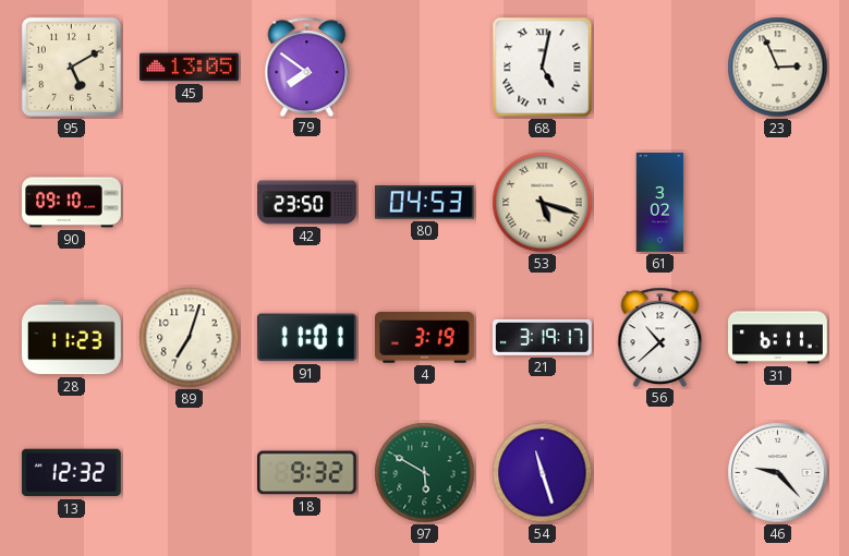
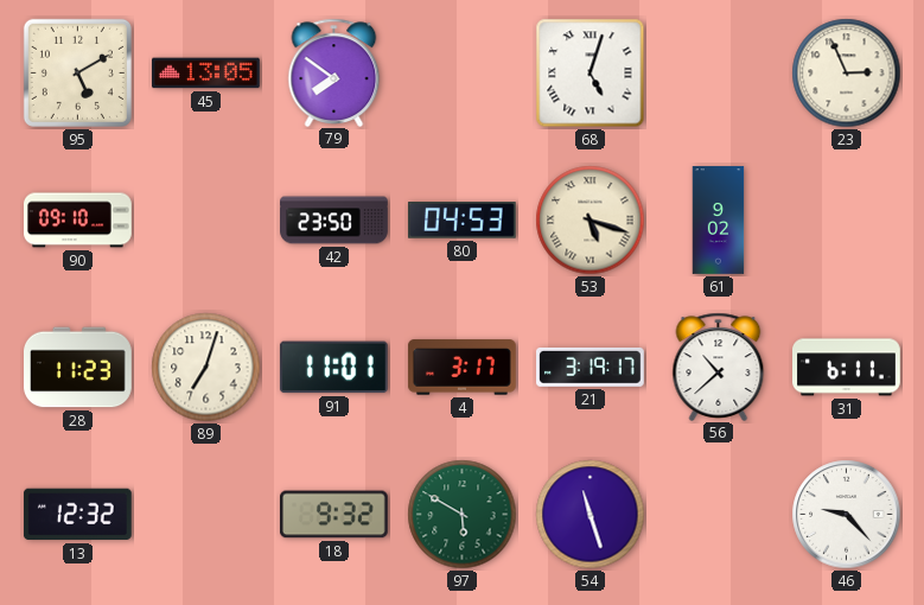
68: 5:02 -> 5:03
61: 3:02 -> 9:02
4: 3:19 -> 3:17
